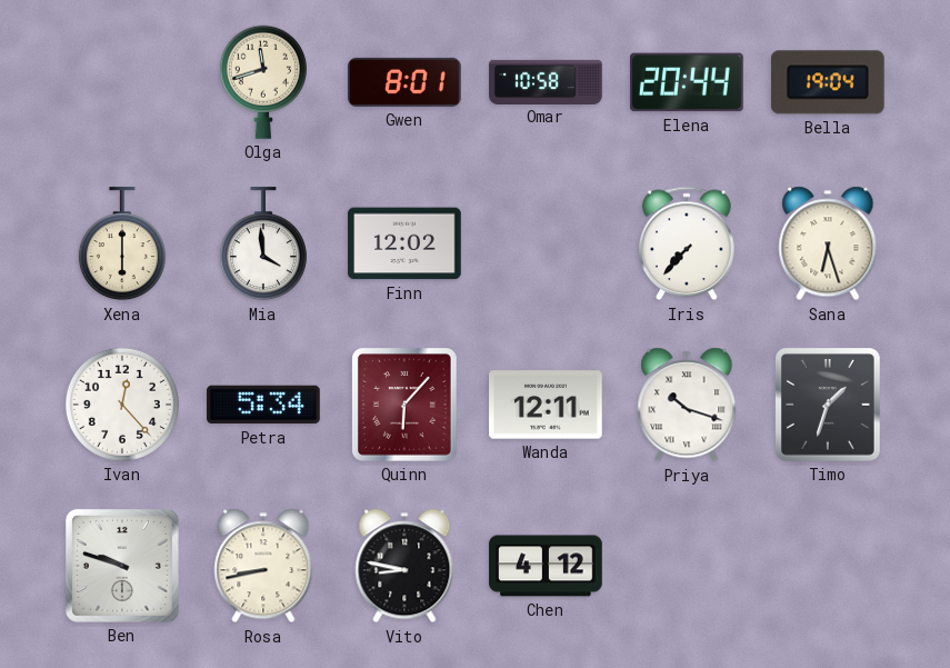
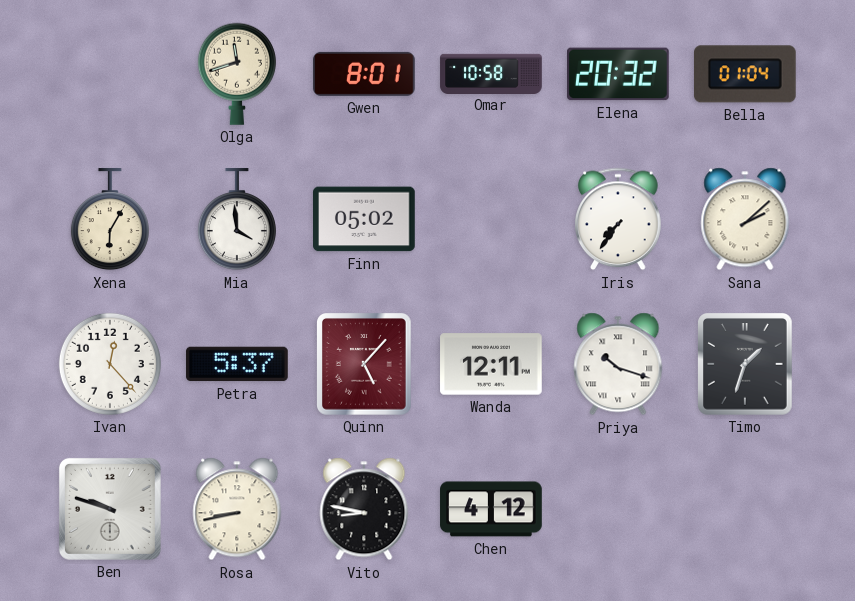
Elena: 20:44 -> 20:32
Bella: 19:04 -> 01:04
Xena: 6:00 -> 6:05
Finn: 12:02 -> 05:02
Iris: 7:37 -> 7:36
Sana: 6:27 -> 2:08
Petra: 5:34 -> 5:37
Quinn: 6:07 -> 5:07
